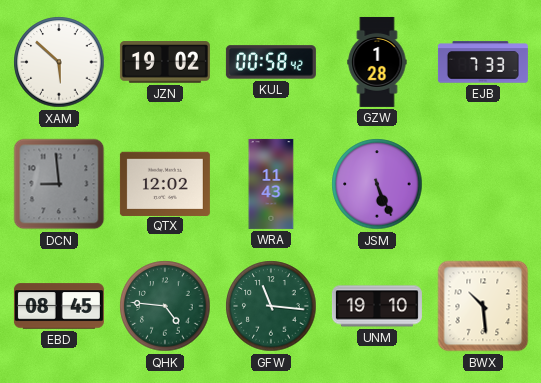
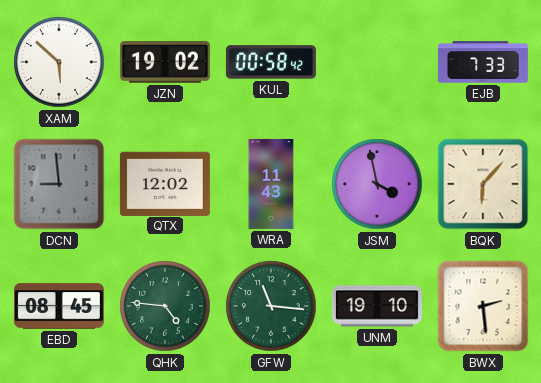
GZW: 1:28 -> none
JSM: 5:26 -> 3:58
BQK: none -> 6:07
BWX: 10:29 -> 2:29
